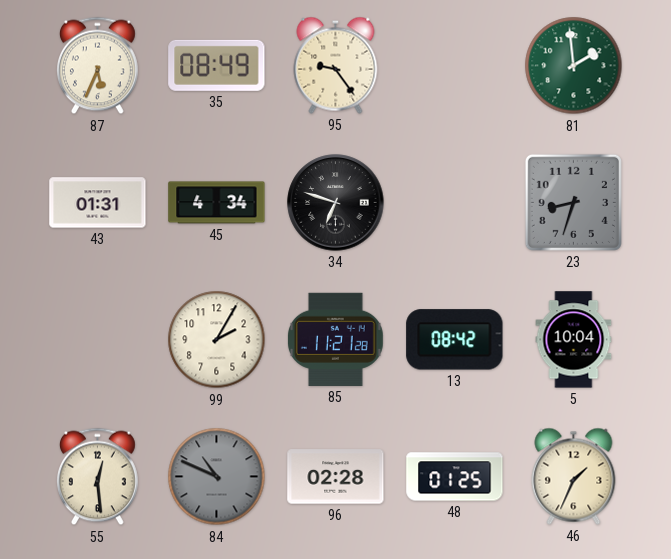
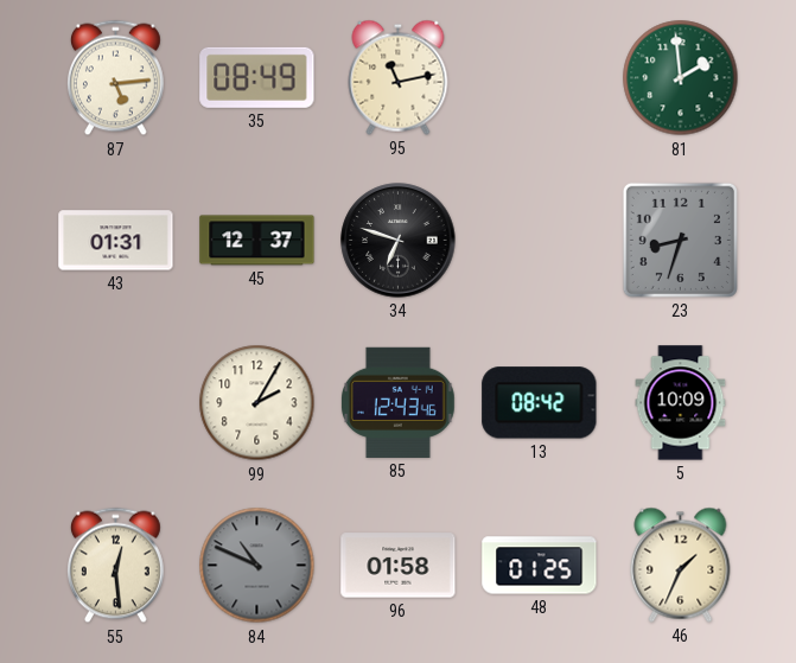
87: 5:34 -> 5:14
95: 9:24 -> 11:13
45: 4:34 -> 12:37
85: 11:21 -> 12:43
5: 10:04 -> 10:09
96: 02:28 -> 01:58
